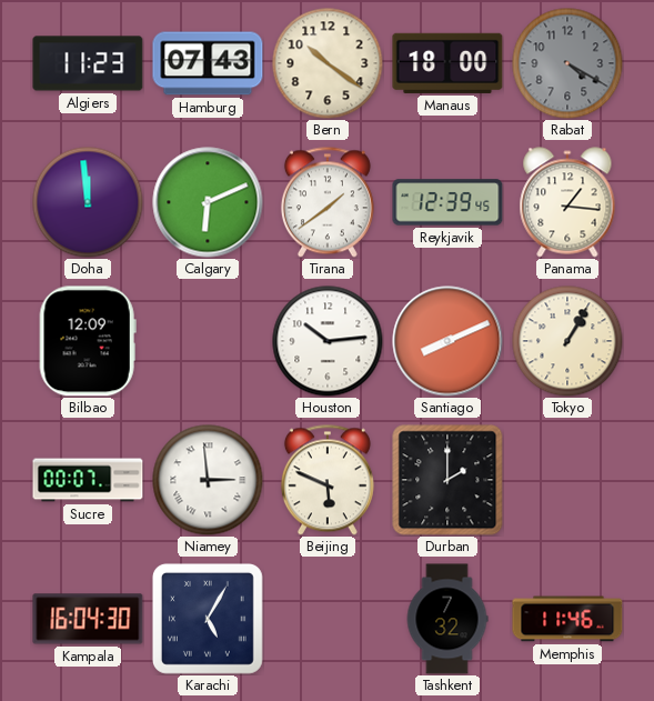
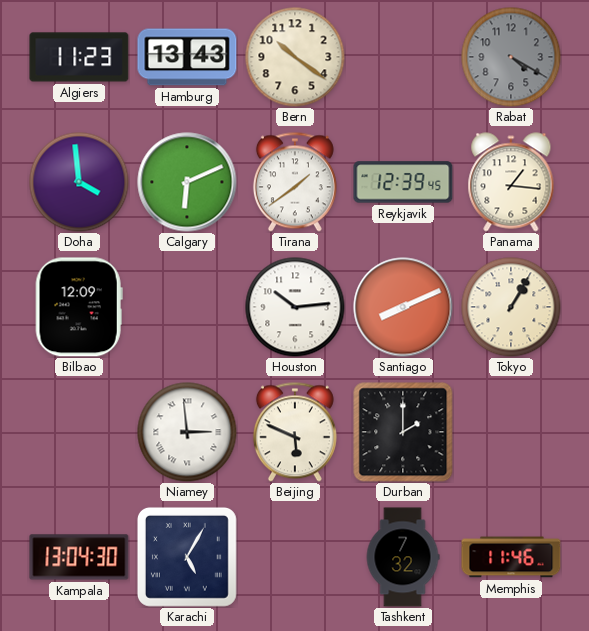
Hamburg: 07:43 -> 13:43
Manaus: 18:00 -> none
Doha: 11:59 -> 3:59
Sucre: 00:07 -> none
Kampala: 16:04 -> 13:04
